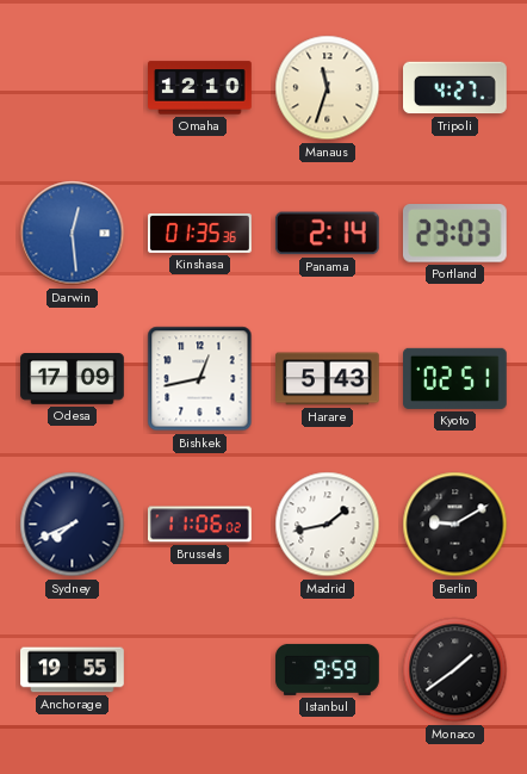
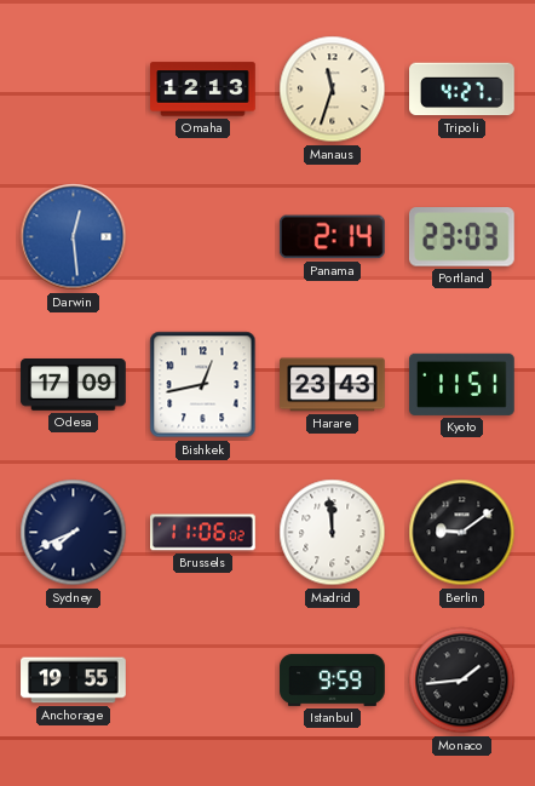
Omaha: 12:10 -> 12:13
Kinshasa: 01:35 -> none
Harare: 5:43 -> 23:43
Kyoto: 02:51 -> 11:51
Madrid: 1:43 -> 11:59
Berlin: 9:10 -> 9:09
Monaco: 1:39 -> 1:44
